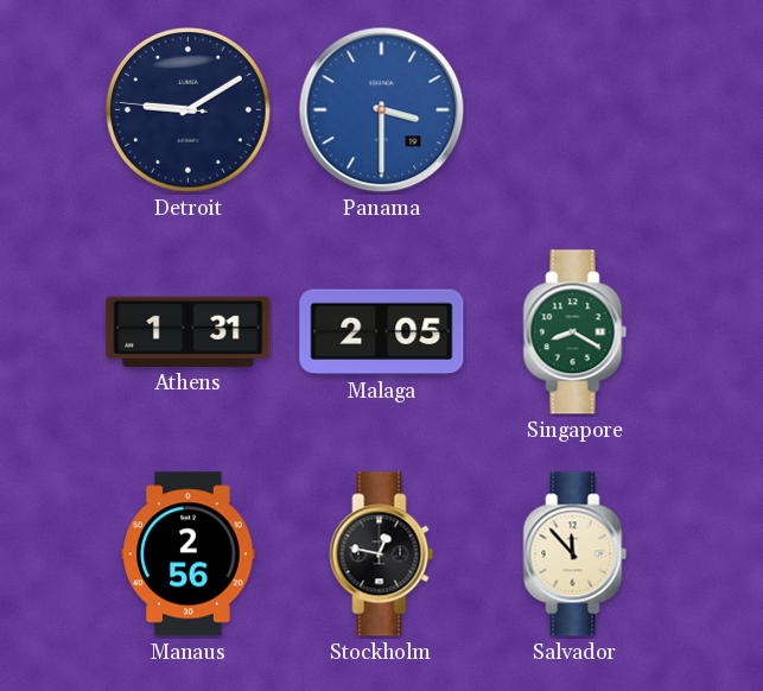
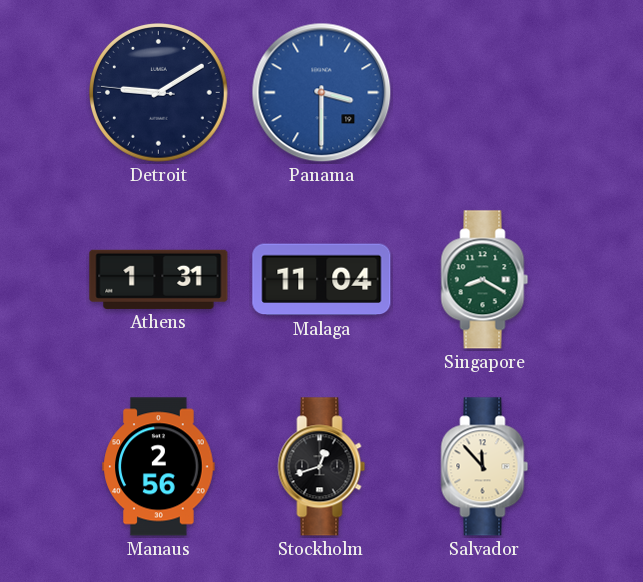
Malaga: 2:05 -> 11:04
Stockholm: 12:47 -> 12:42
